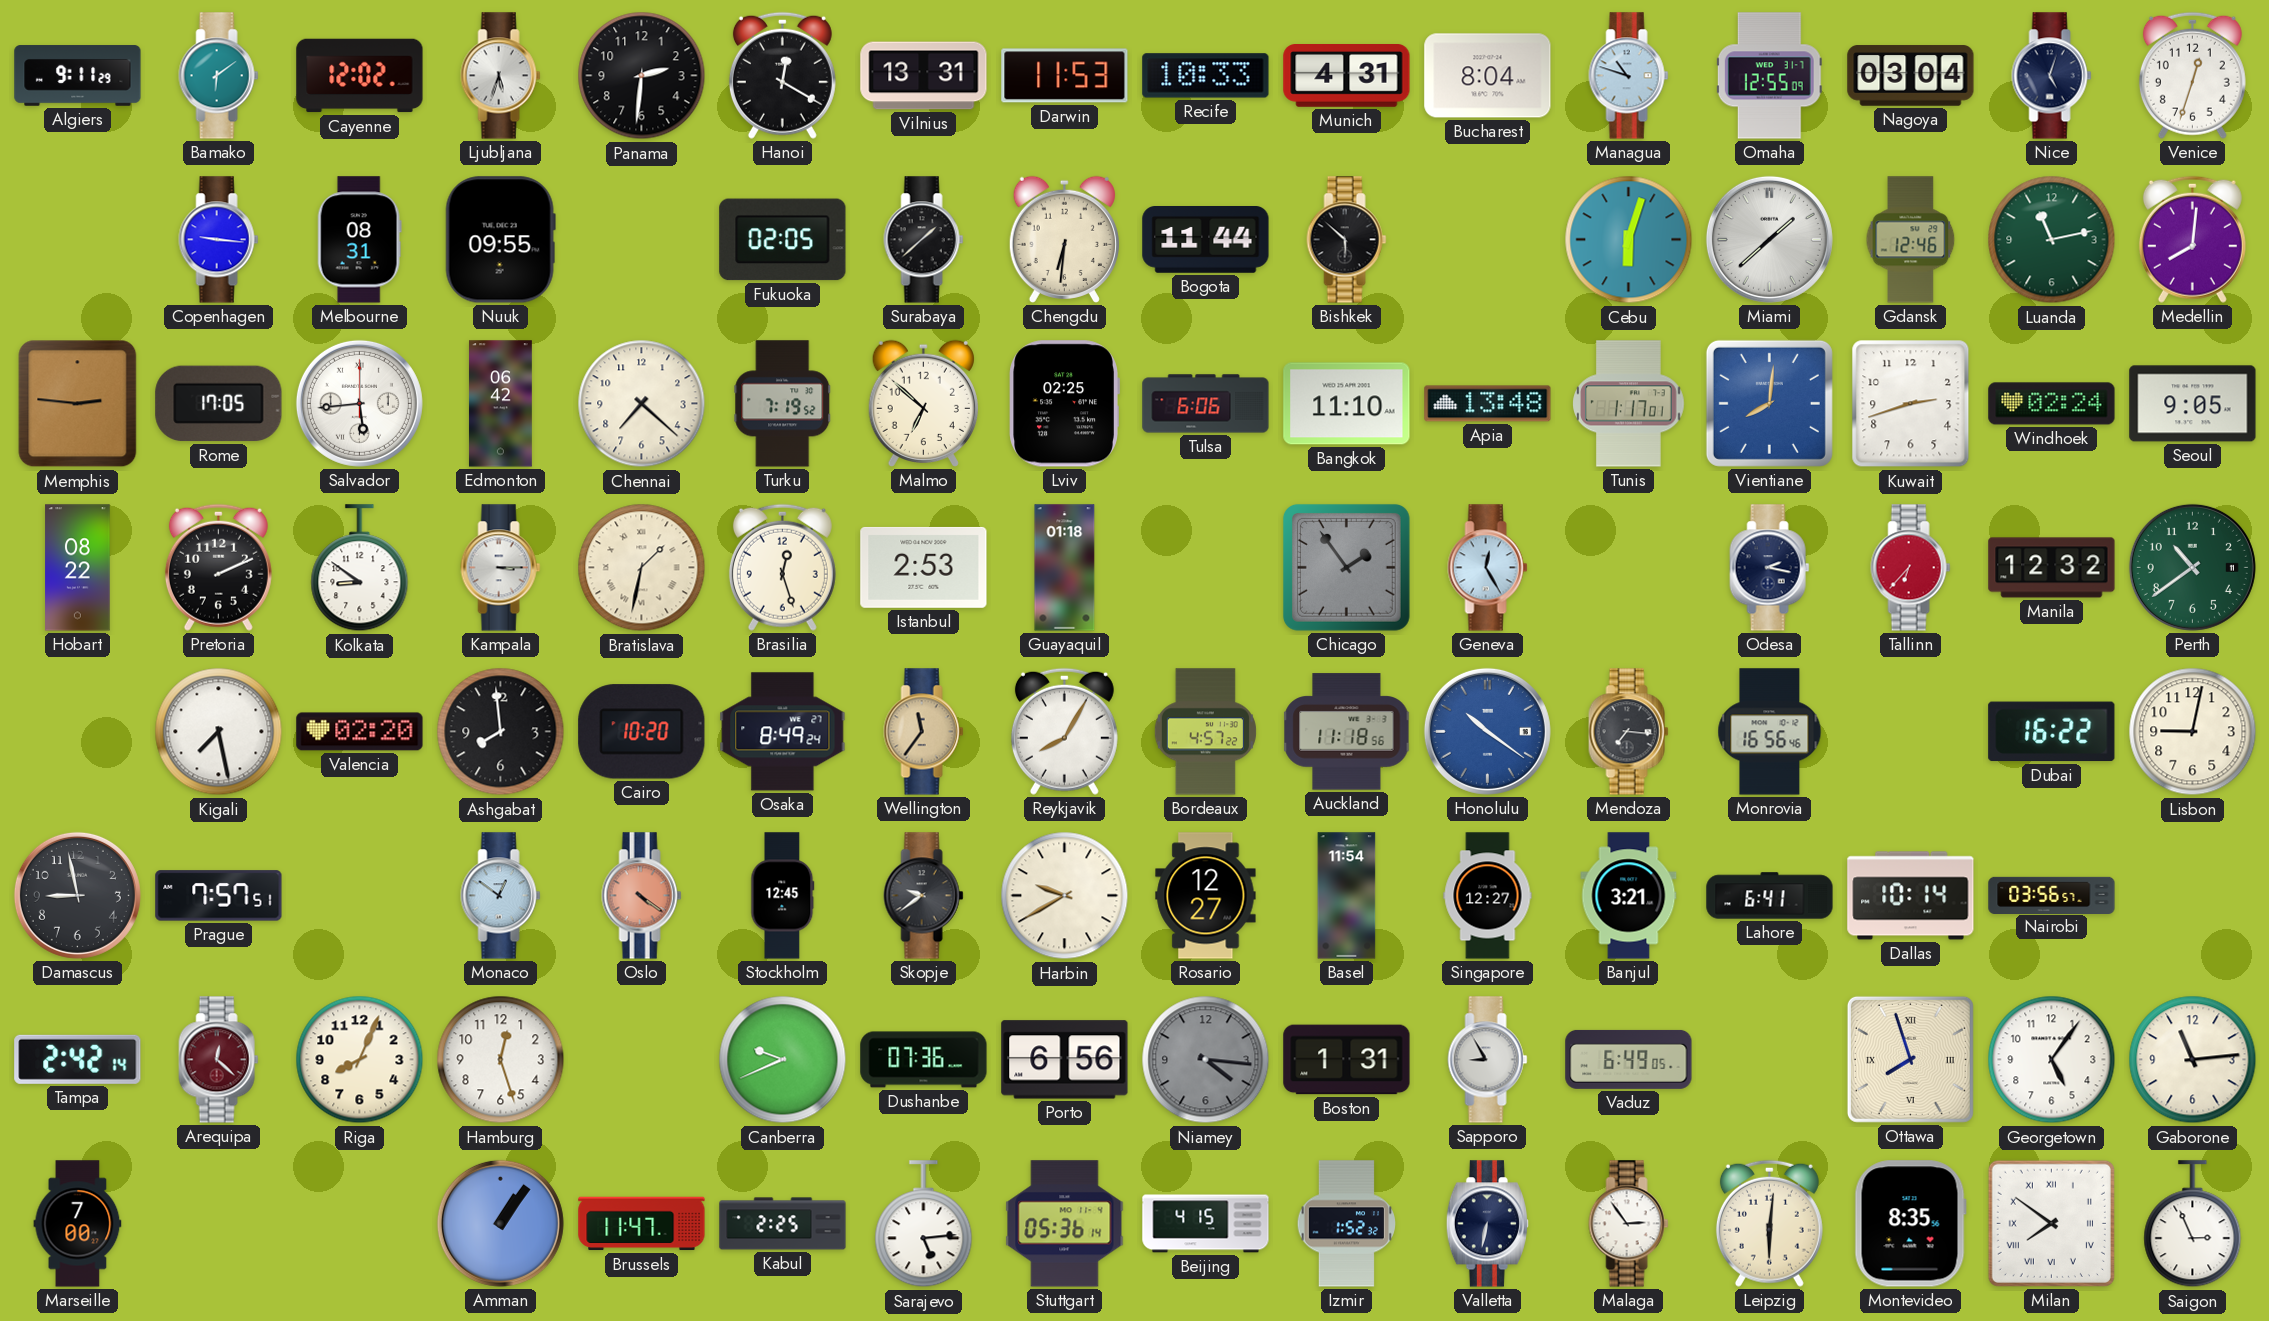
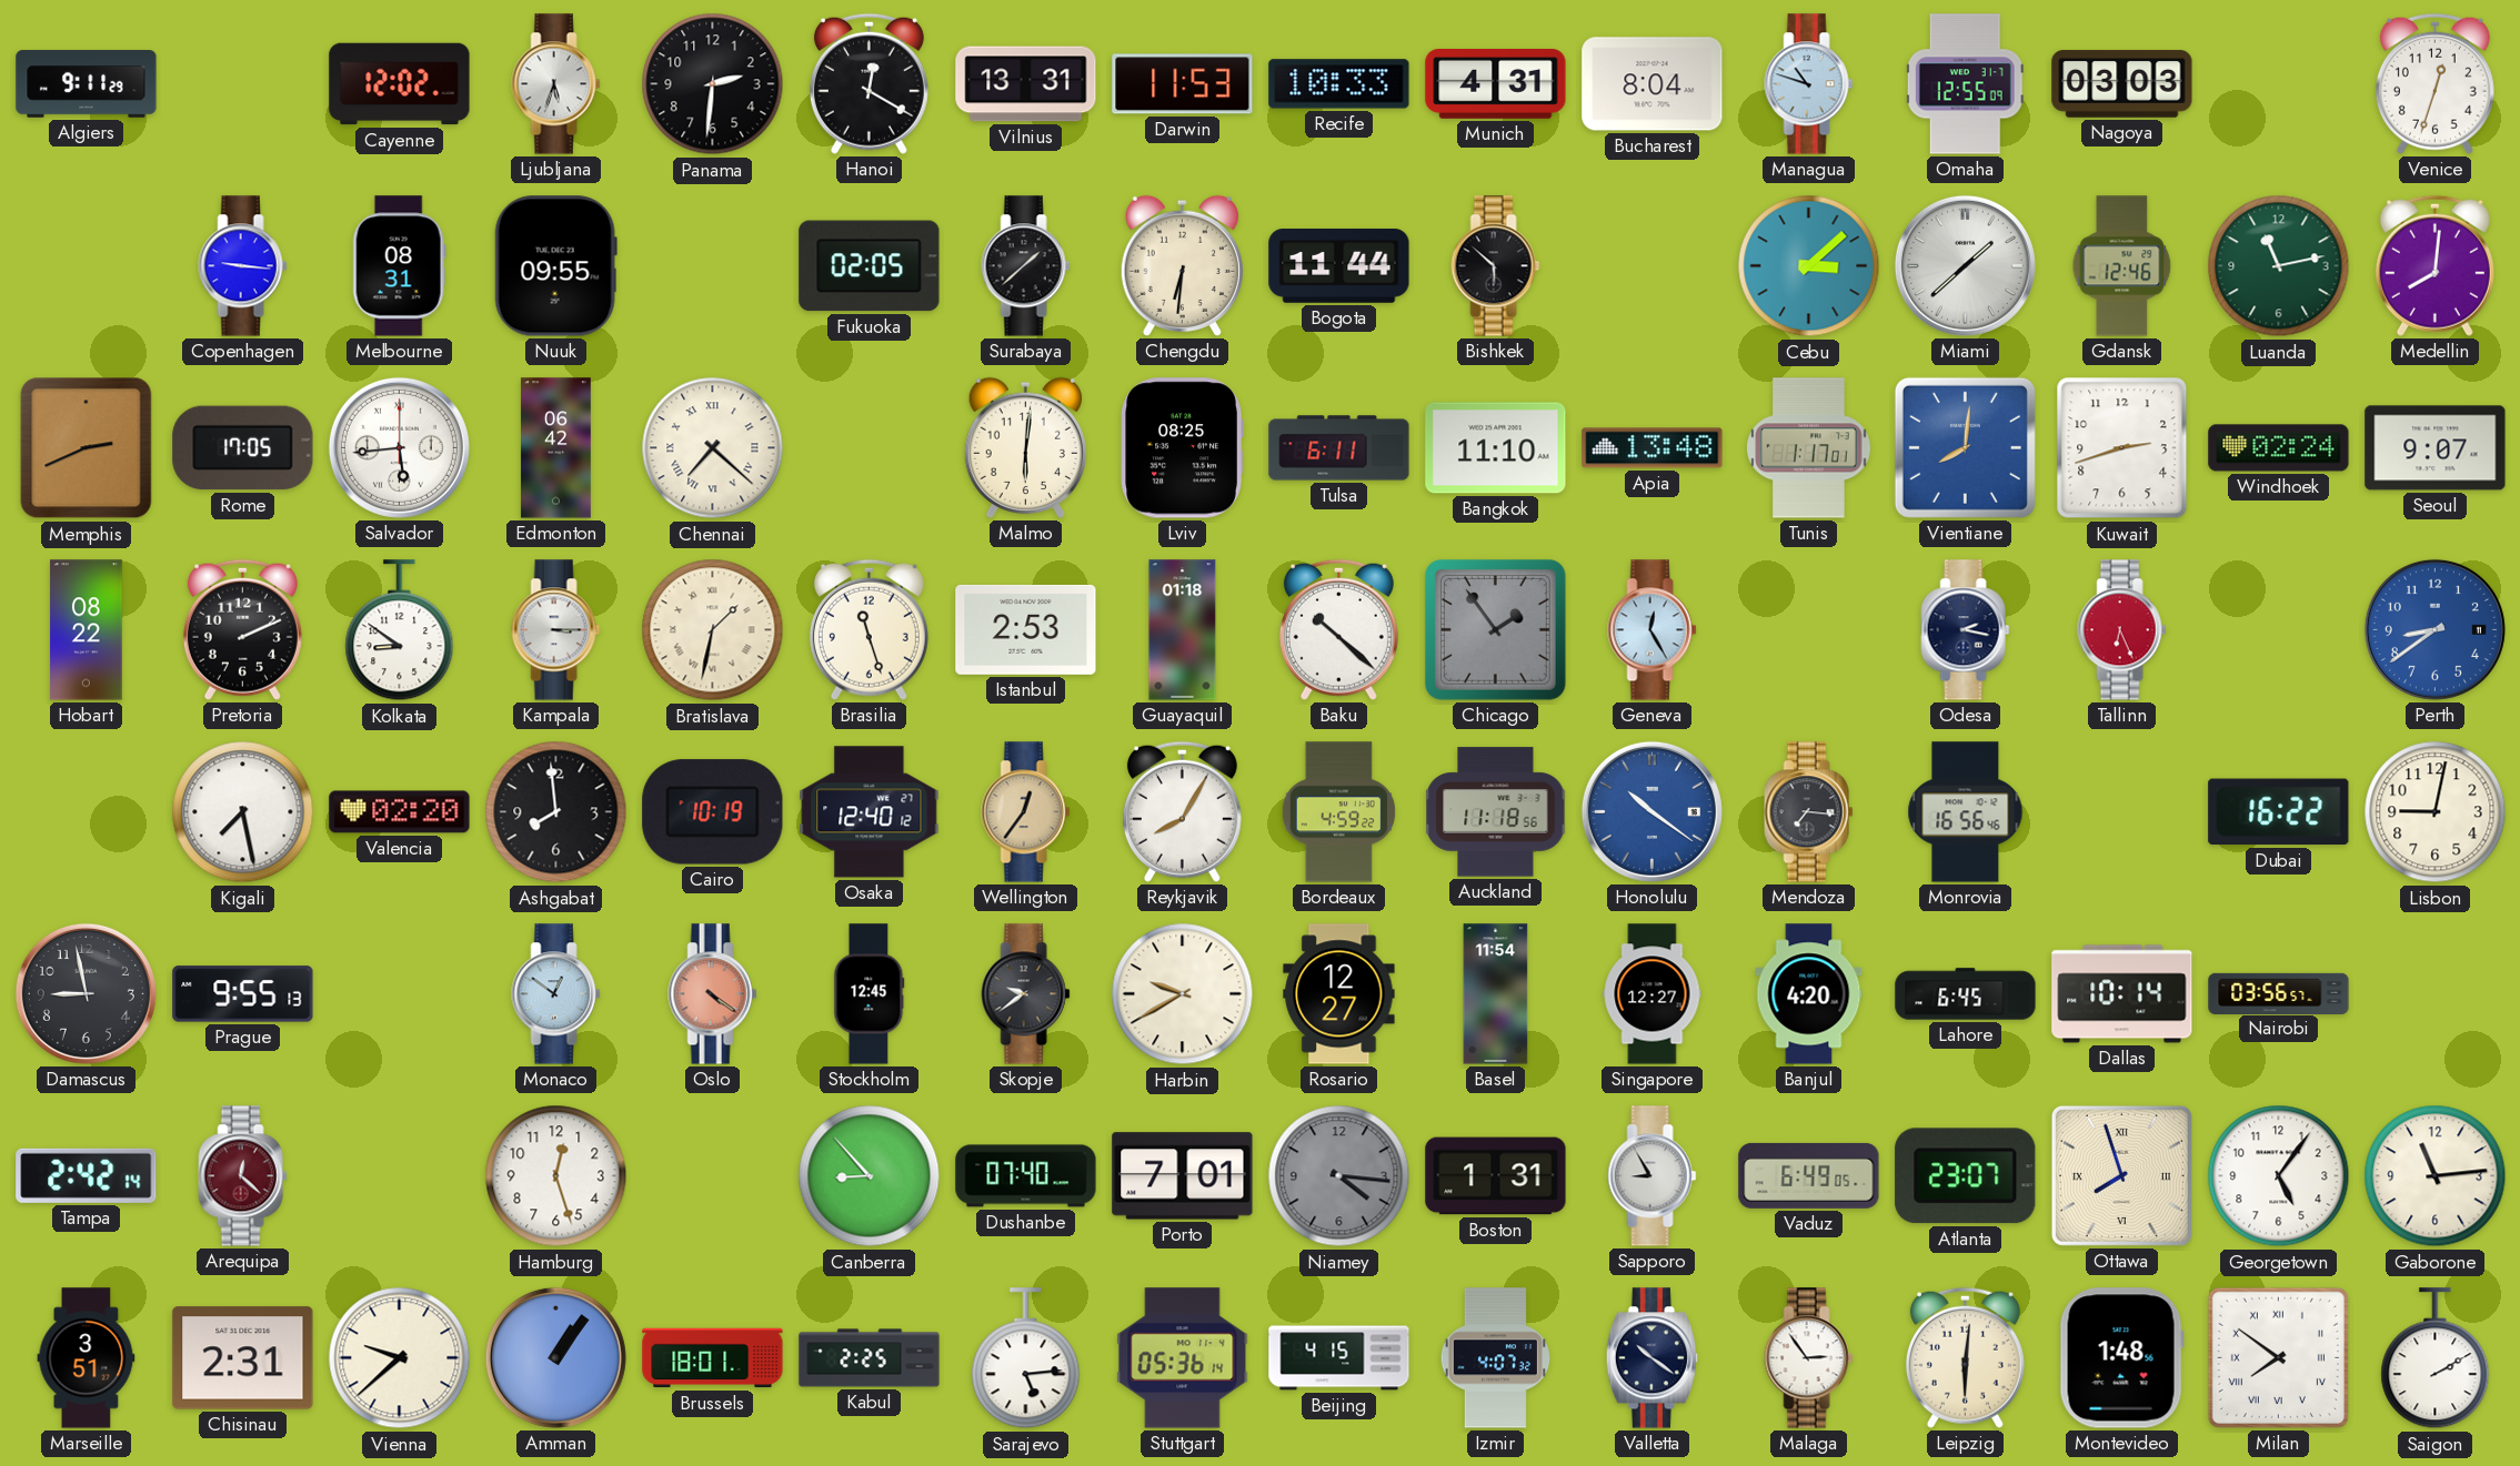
Bamako: 6:09 -> none
Nagoya: 03:04 -> 03:03
Nice: 5:03 -> none
Cebu: 6:03 -> 3:08
Memphis: 2:46 -> 2:41
Chennai numerals: Arabic -> Roman
Turku: 7:19 -> none
Malmo: 6:52 -> 6:01
Lviv: 02:25 -> 08:25
Tulsa: 6:06 -> 6:11
Seoul: 9:05 -> 9:07
Brasilia: 12:27 -> 11:27
Baku: none -> 10:22
Tallinn: 6:37 -> 6:26
Manila: 12:32 -> none
Perth: 10:39 -> 8:39
Perth dial: green -> blue
Cairo: 10:20 -> 10:19
Osaka: 8:49 -> 12:40
Wellington: 11:36 -> 12:36
Bordeaux: 4:57 -> 4:59
Prague: 7:57 -> 9:55
Banjul: 3:21 -> 4:20
Lahore: 6:41 -> 6:45
Riga: 8:04 -> none
Canberra: 9:41 -> 8:53
Dushanbe: 07:36 -> 07:40
Porto: 6:56 -> 7:01
Atlanta: none -> 23:07
Marseille: 7:00 -> 3:51
Chisinau: none -> 2:31
Vienna: none -> 9:38
Brussels: 11:47 -> 18:01
Izmir: 1:52 -> 4:07
Valletta: 6:32 -> 10:21
Montevideo: 8:35 -> 1:48
Saigon: 2:56 -> 2:10
